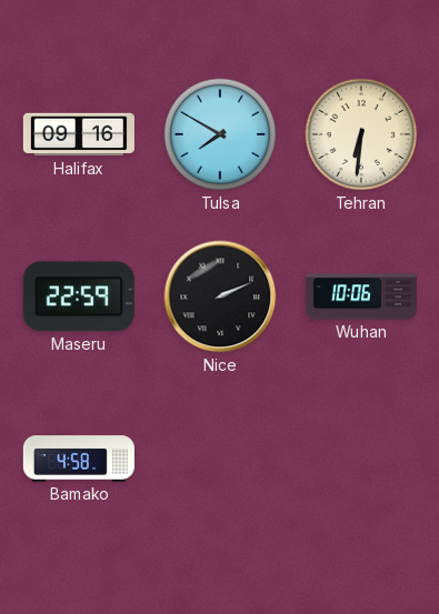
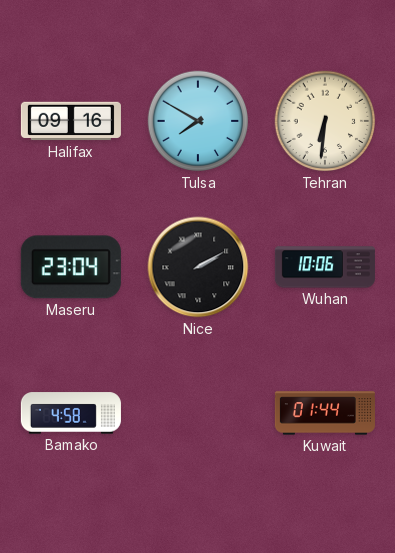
Maseru: 22:59 -> 23:04
Nice: 2:11 -> 2:10
Kuwait: none -> 01:44
